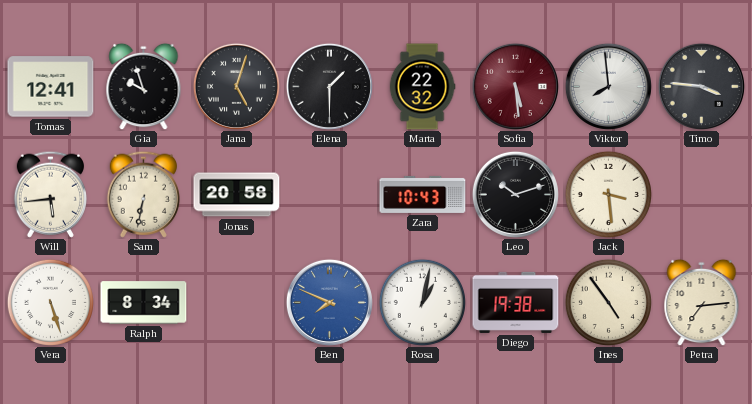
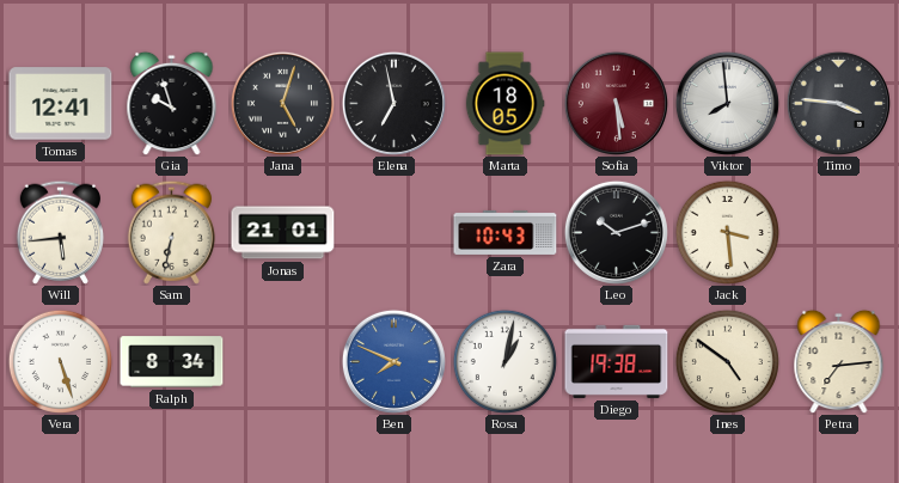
Elena: 1:30 -> 6:58
Marta: 22:32 -> 18:05
Jonas: 20:58 -> 21:01
Ines: 4:54 -> 4:51
